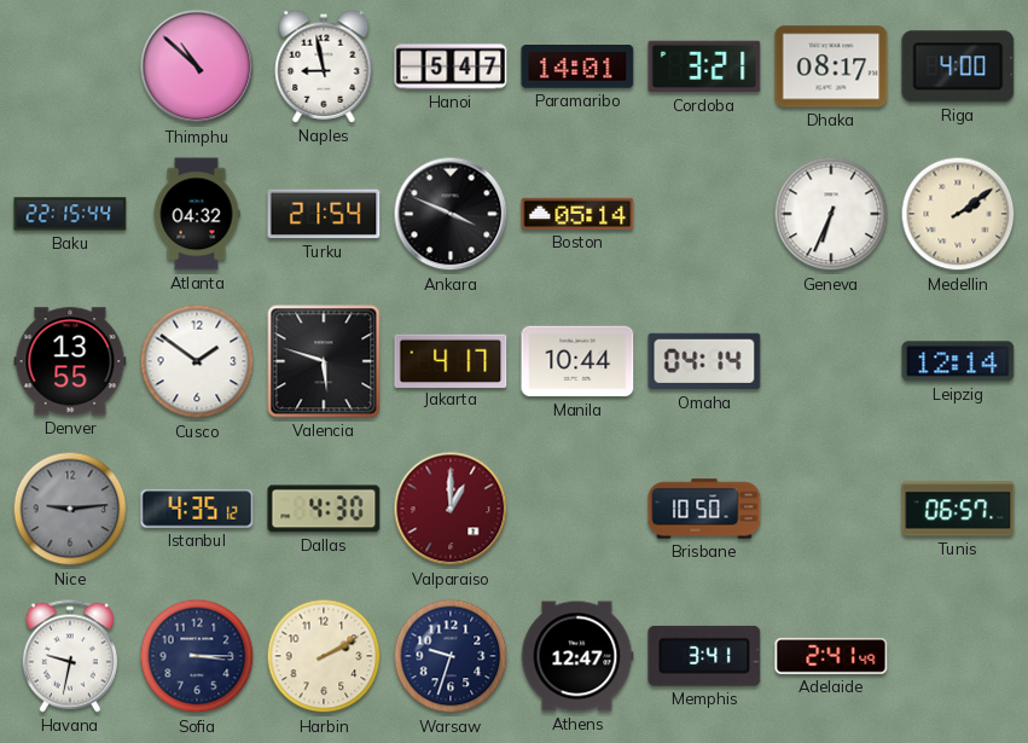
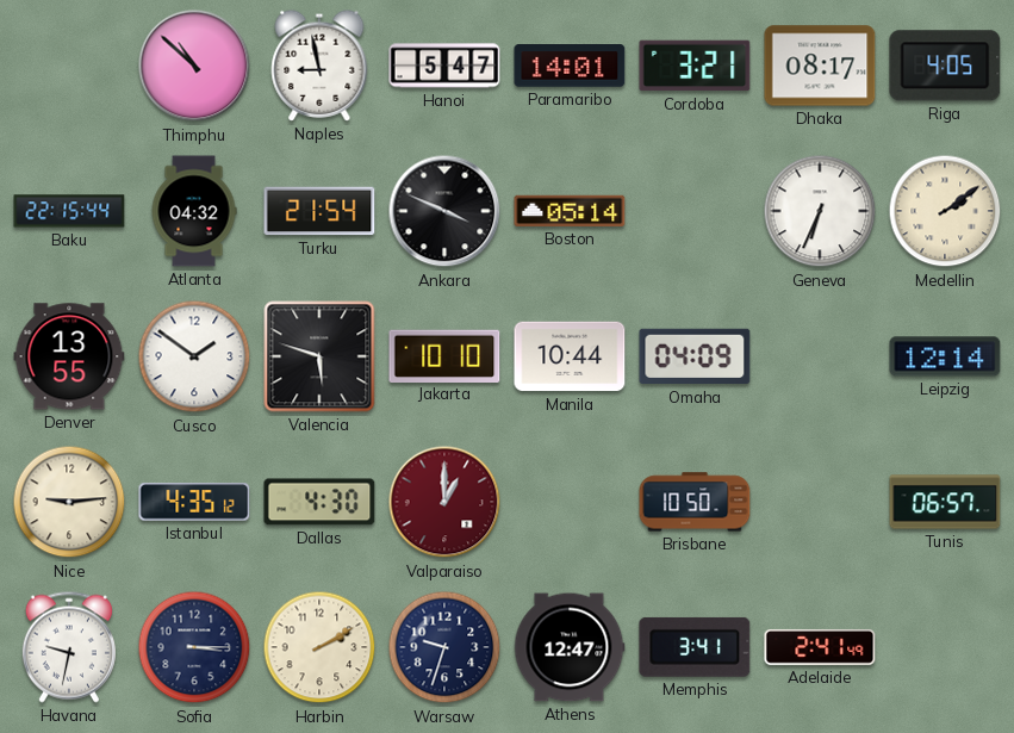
Riga: 4:00 -> 4:05
Jakarta: 4:17 -> 10:10
Omaha: 04:14 -> 04:09
Nice dial: grey -> cream
